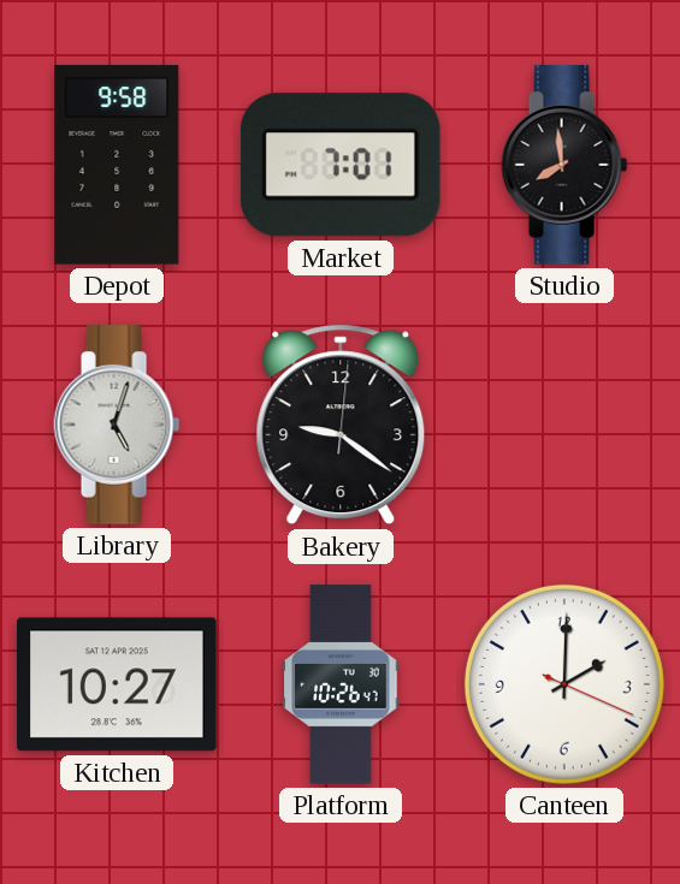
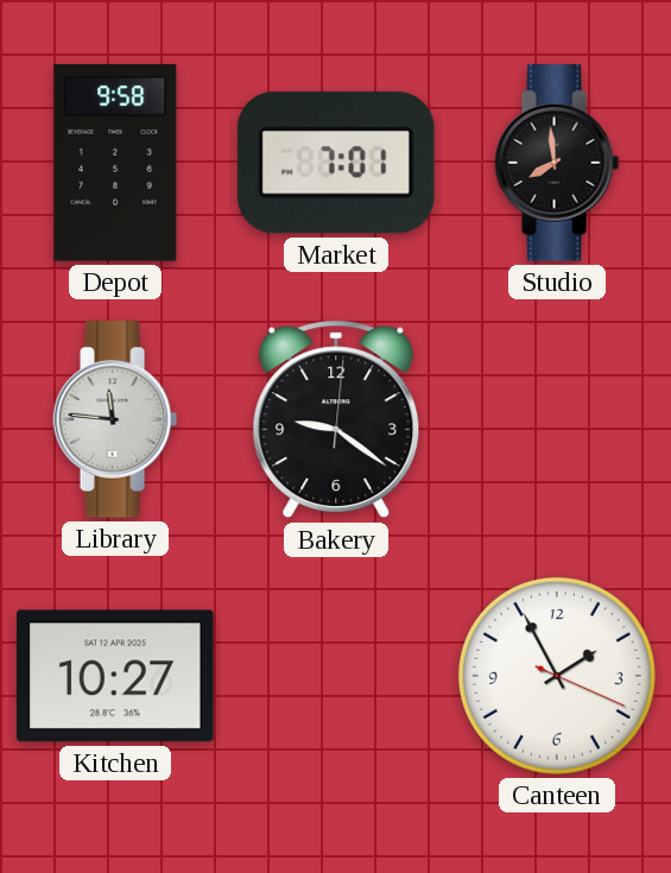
Library: 5:03 -> 11:46
Platform: 10:26 -> none
Canteen: 2:00 -> 1:55
